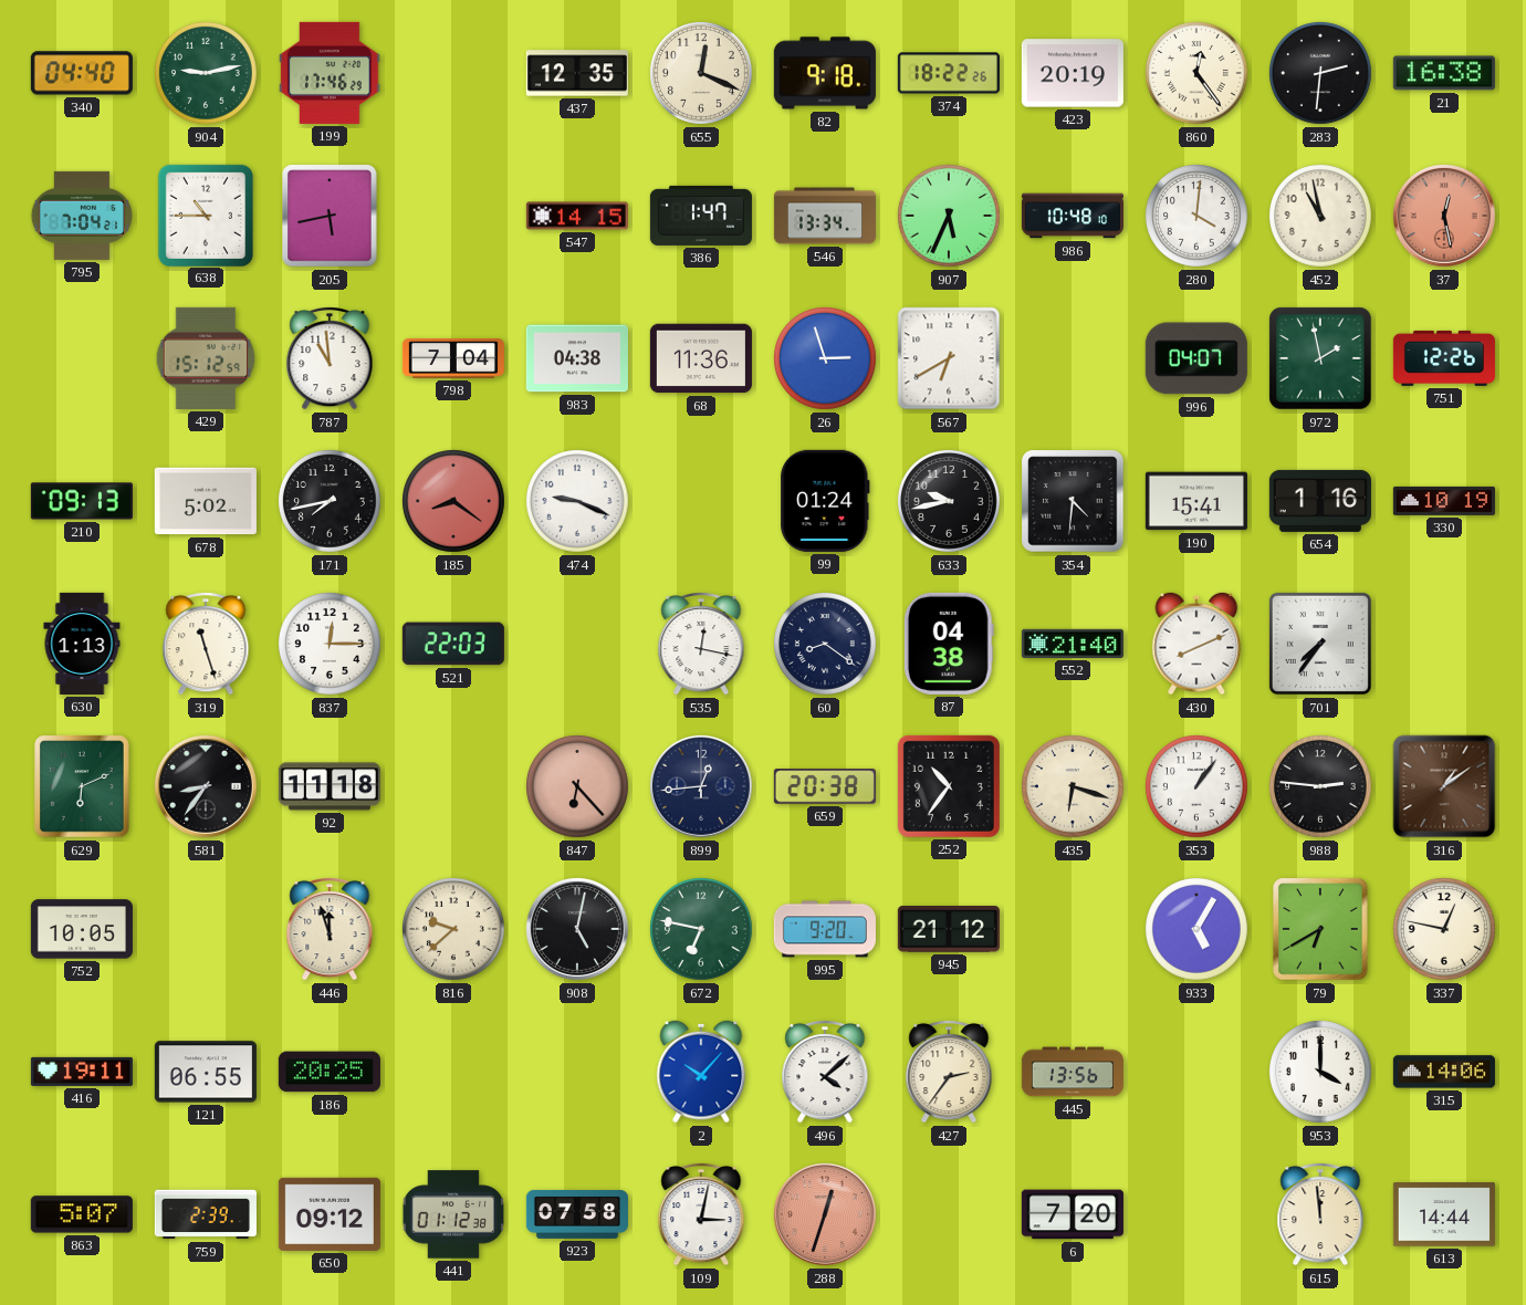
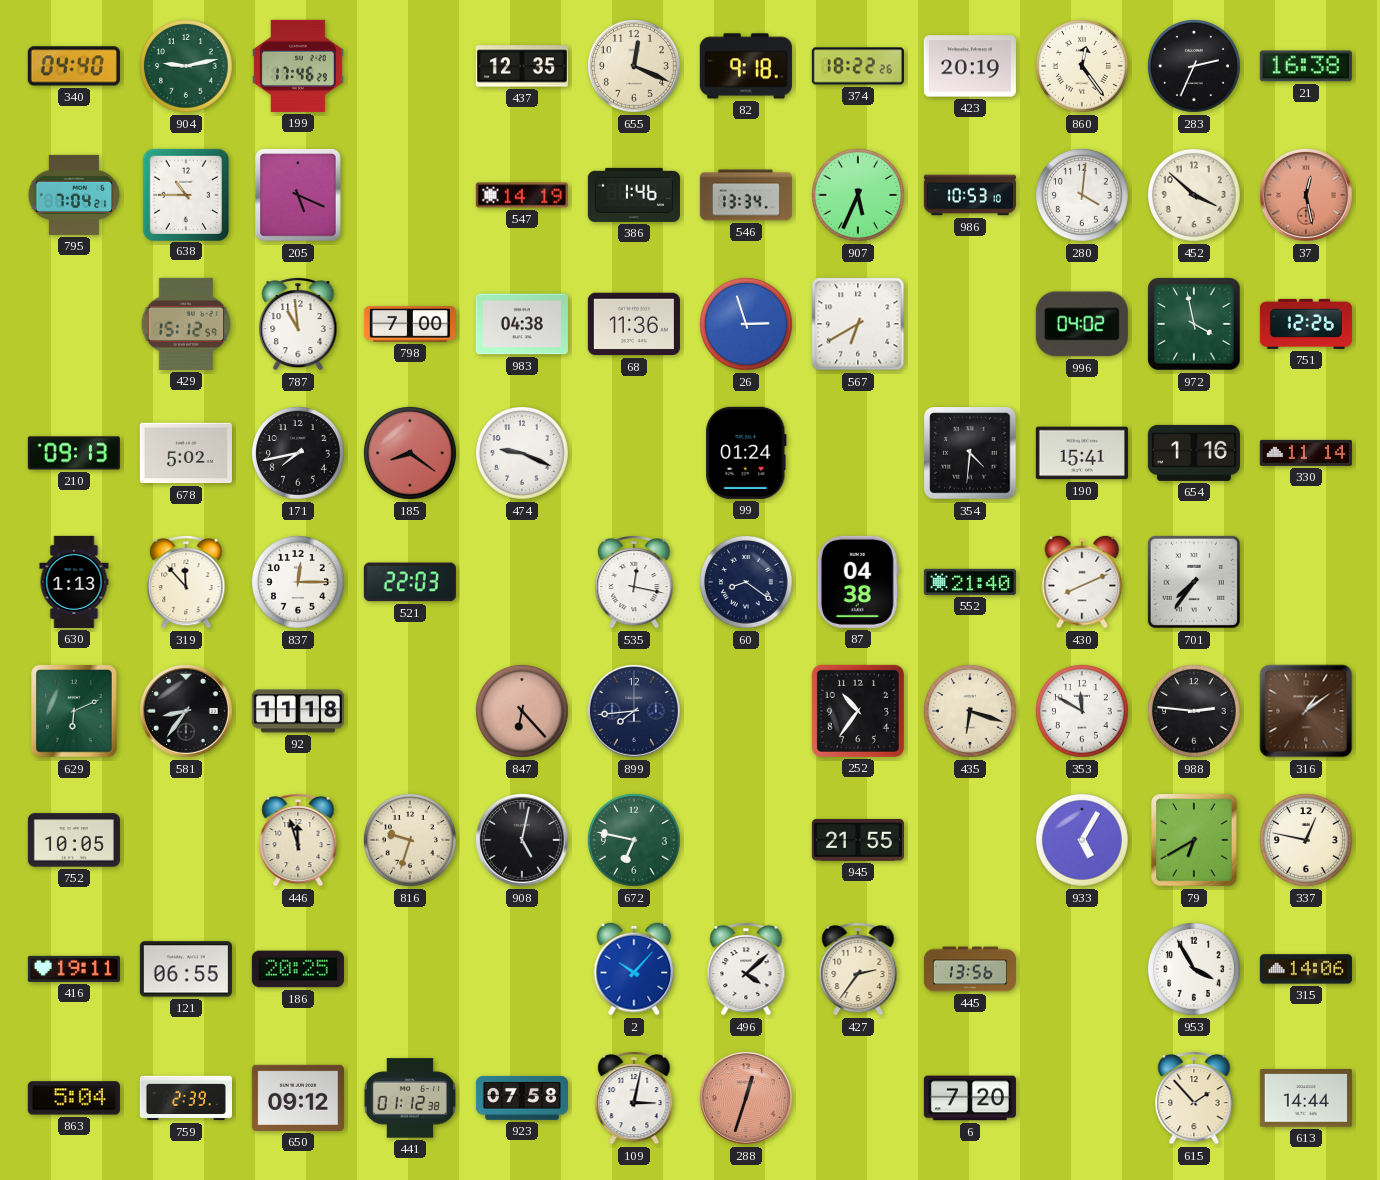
283: 2:31 -> 2:34
205: 5:43 -> 5:19
547: 14:15 -> 14:19
386: 1:47 -> 1:46
986: 10:48 -> 10:53
452: 10:58 -> 3:52
798: 7:04 -> 7:00
996: 04:07 -> 04:02
972: 1:58 -> 3:58
633: 9:43 -> none
330: 10:19 -> 11:14
319: 11:27 -> 11:53
899: 12:44 -> 7:44
659: 20:38 -> none
353: 1:06 -> 11:50
816: 9:38 -> 9:33
995: 9:20 -> none
945: 21:12 -> 21:55
953: 4:00 -> 3:55
863: 5:07 -> 5:04
615: 11:59 -> 1:53
